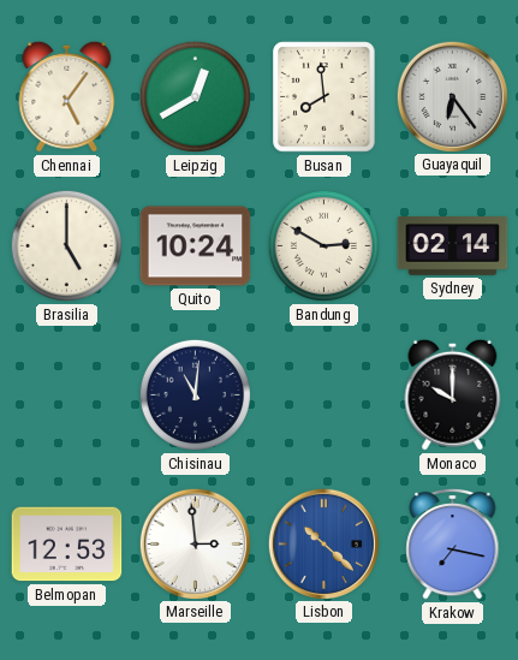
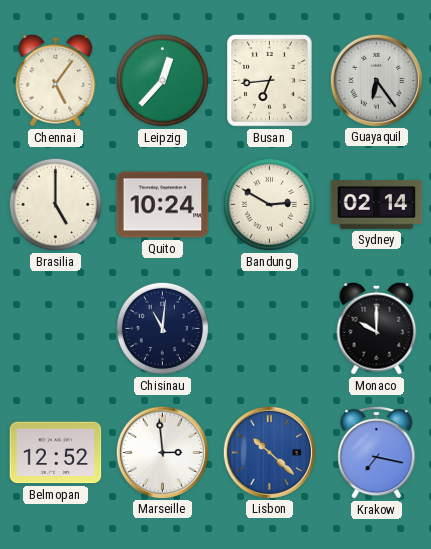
Leipzig: 12:40 -> 12:37
Busan: 7:59 -> 6:44
Belmopan: 12:53 -> 12:52
